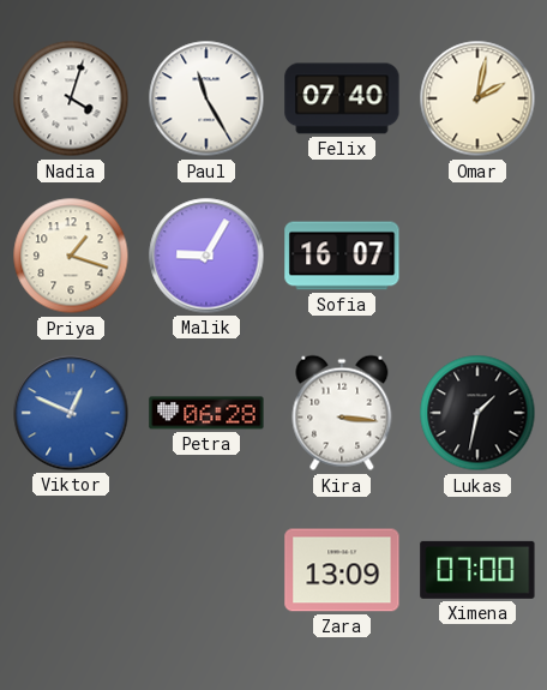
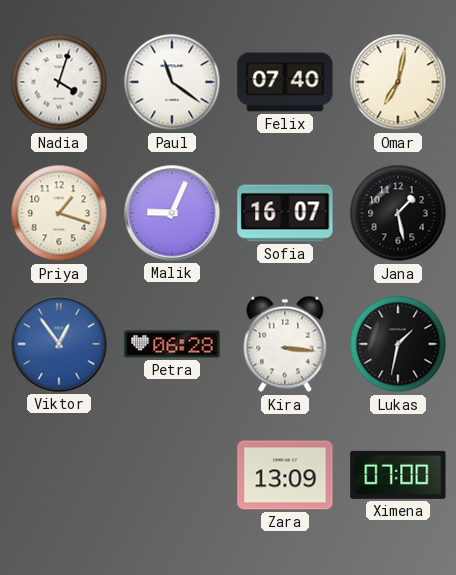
Paul: 11:25 -> 11:21
Omar: 2:02 -> 7:02
Malik: 9:05 -> 9:04
Jana: none -> 1:28
Viktor: 12:49 -> 12:54
